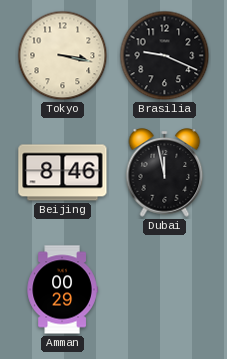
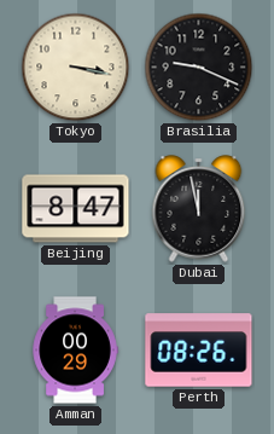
Beijing: 8:46 -> 8:47
Perth: none -> 08:26
